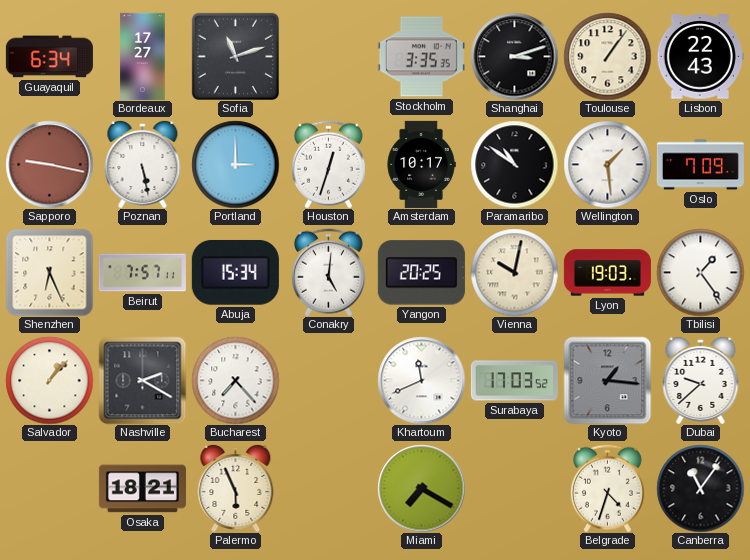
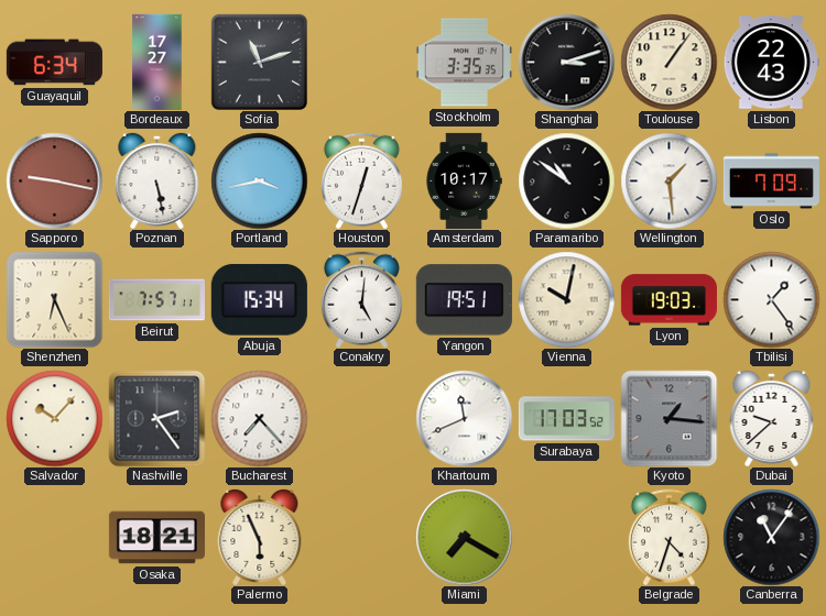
Portland: 3:00 -> 3:43
Yangon: 20:25 -> 19:51
Salvador: 1:07 -> 10:07
Nashville: 2:20 -> 2:24
